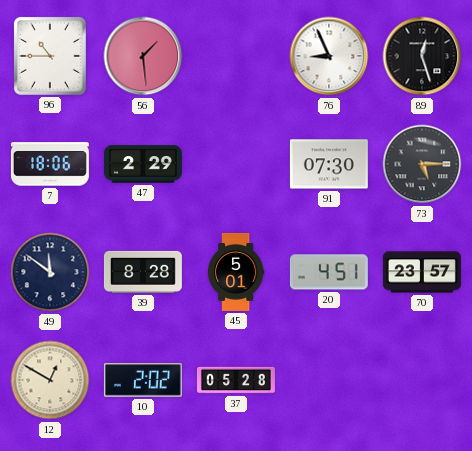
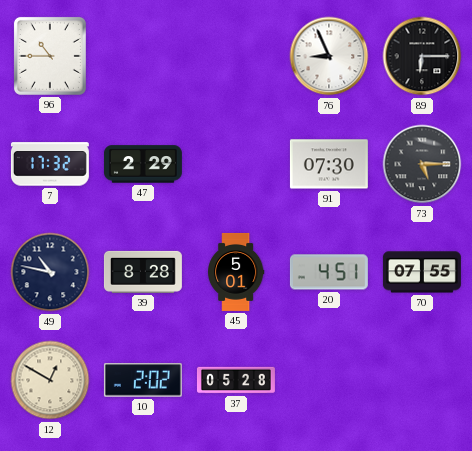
56: 1:29 -> none
89: 12:27 -> 6:15
7: 18:06 -> 17:32
49: 11:51 -> 10:47
70: 23:57 -> 07:55
